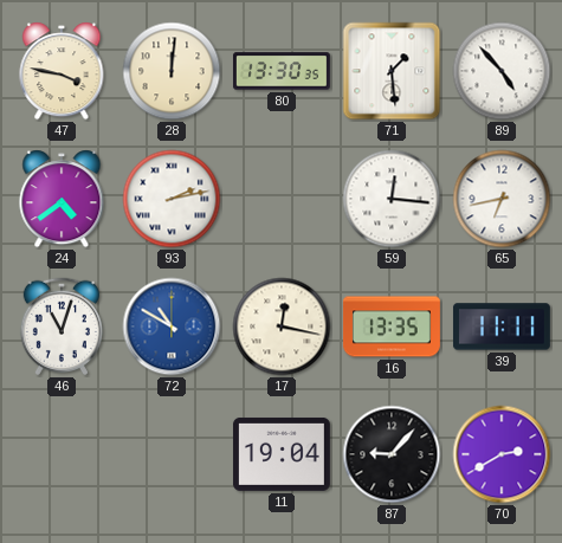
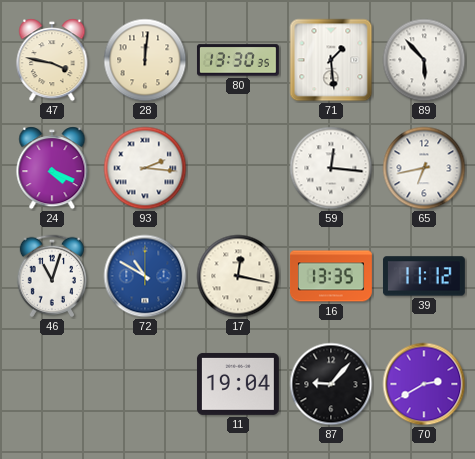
89: 4:53 -> 5:53
24: 4:39 -> 4:19
93: 2:13 -> 2:16
39: 11:11 -> 11:12
